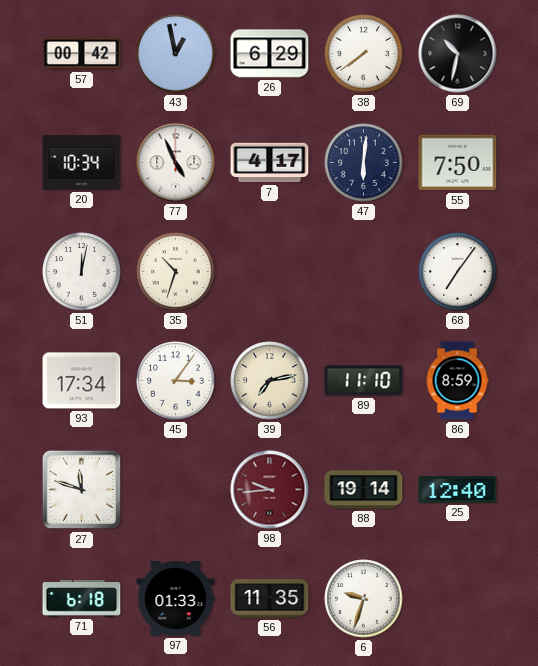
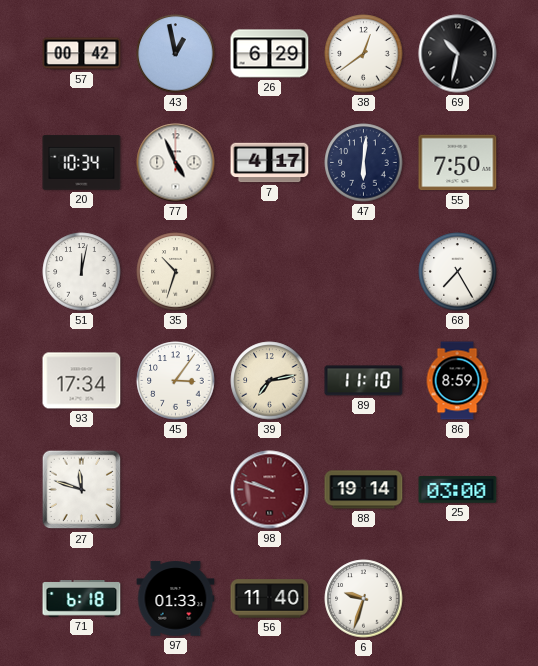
38: 7:39 -> 12:39
68: 7:06 -> 7:25
98: 9:44 -> 9:48
25: 12:40 -> 03:00
56: 11:35 -> 11:40
